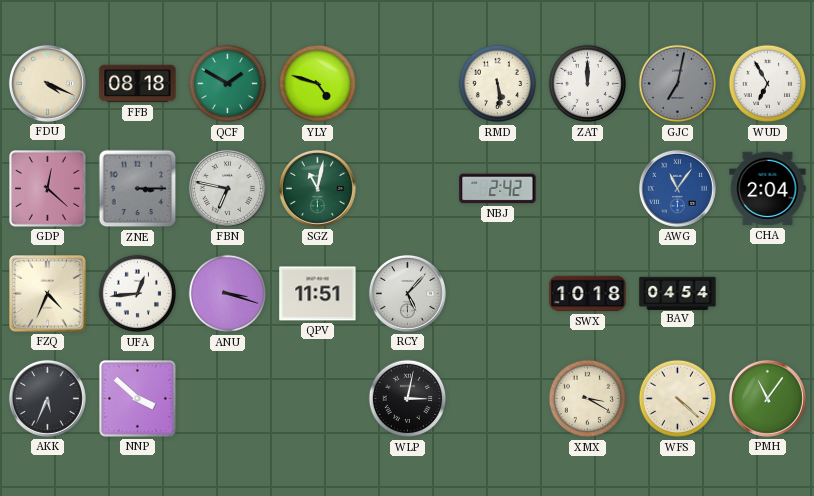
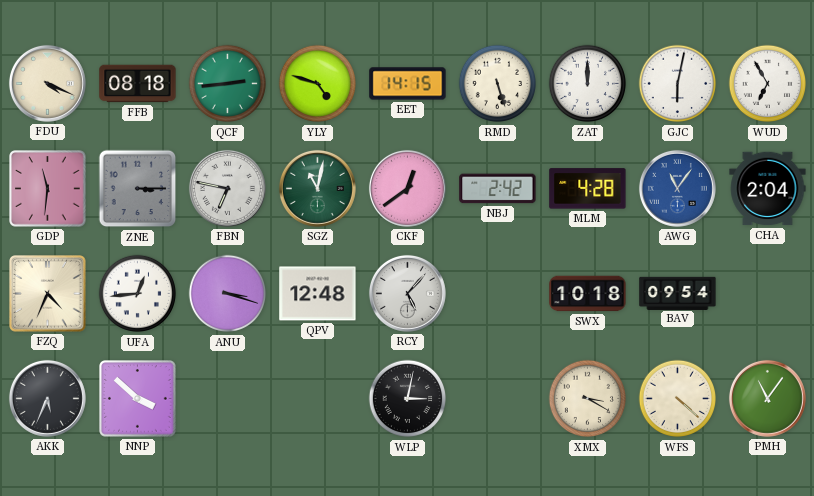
QCF: 1:50 -> 2:44
EET: none -> 14:15
RMD: 5:29 -> 5:27
GJC: 7:02 -> 6:02
GJC dial: grey -> white
GDP: 12:22 -> 11:31
CKF: none -> 12:39
MLM: none -> 4:28
QPV: 11:51 -> 12:48
BAV: 04:54 -> 09:54
